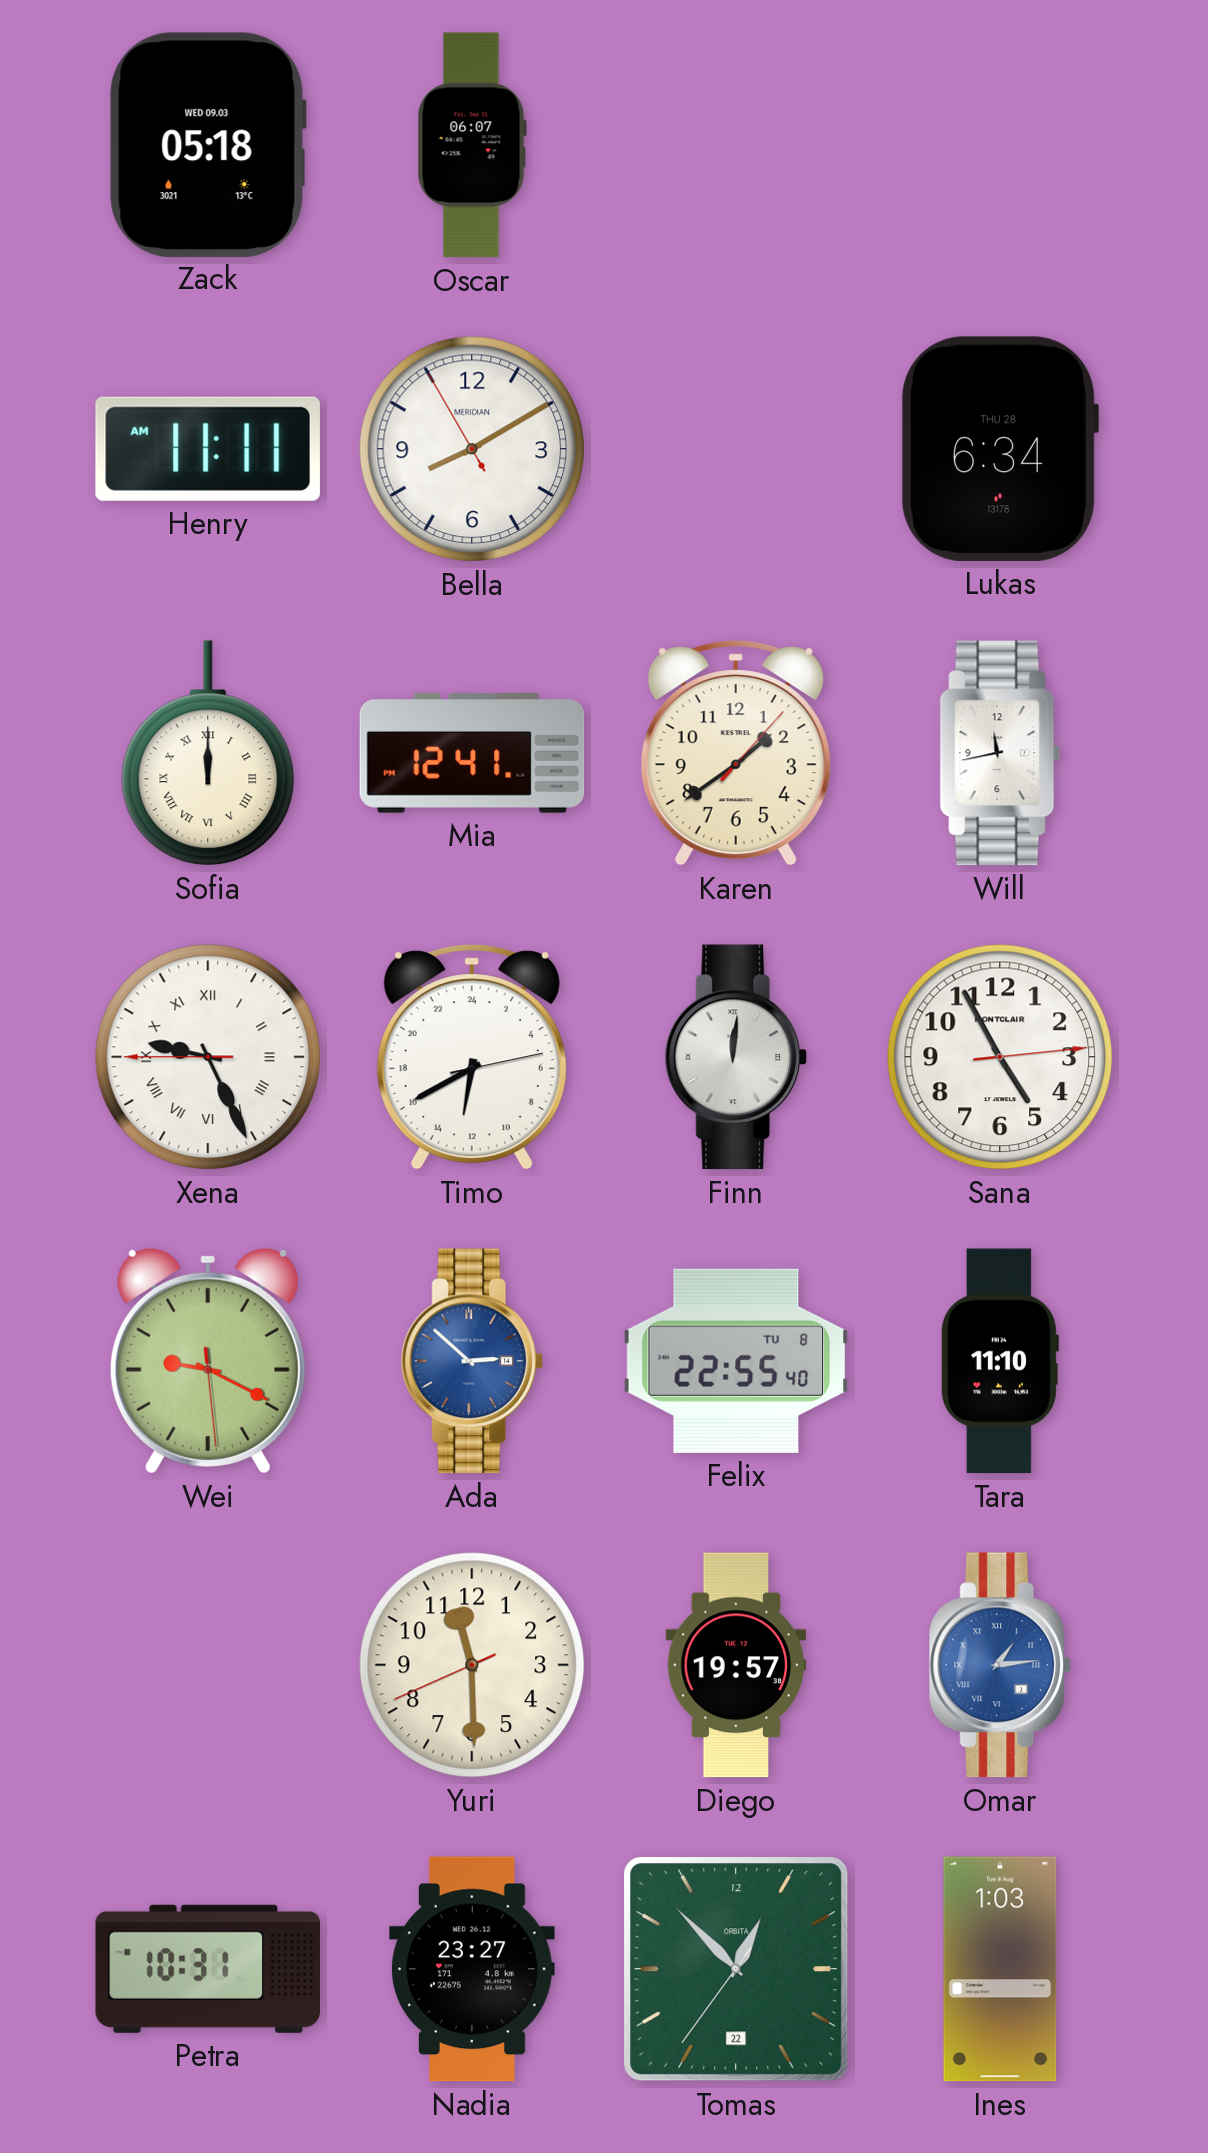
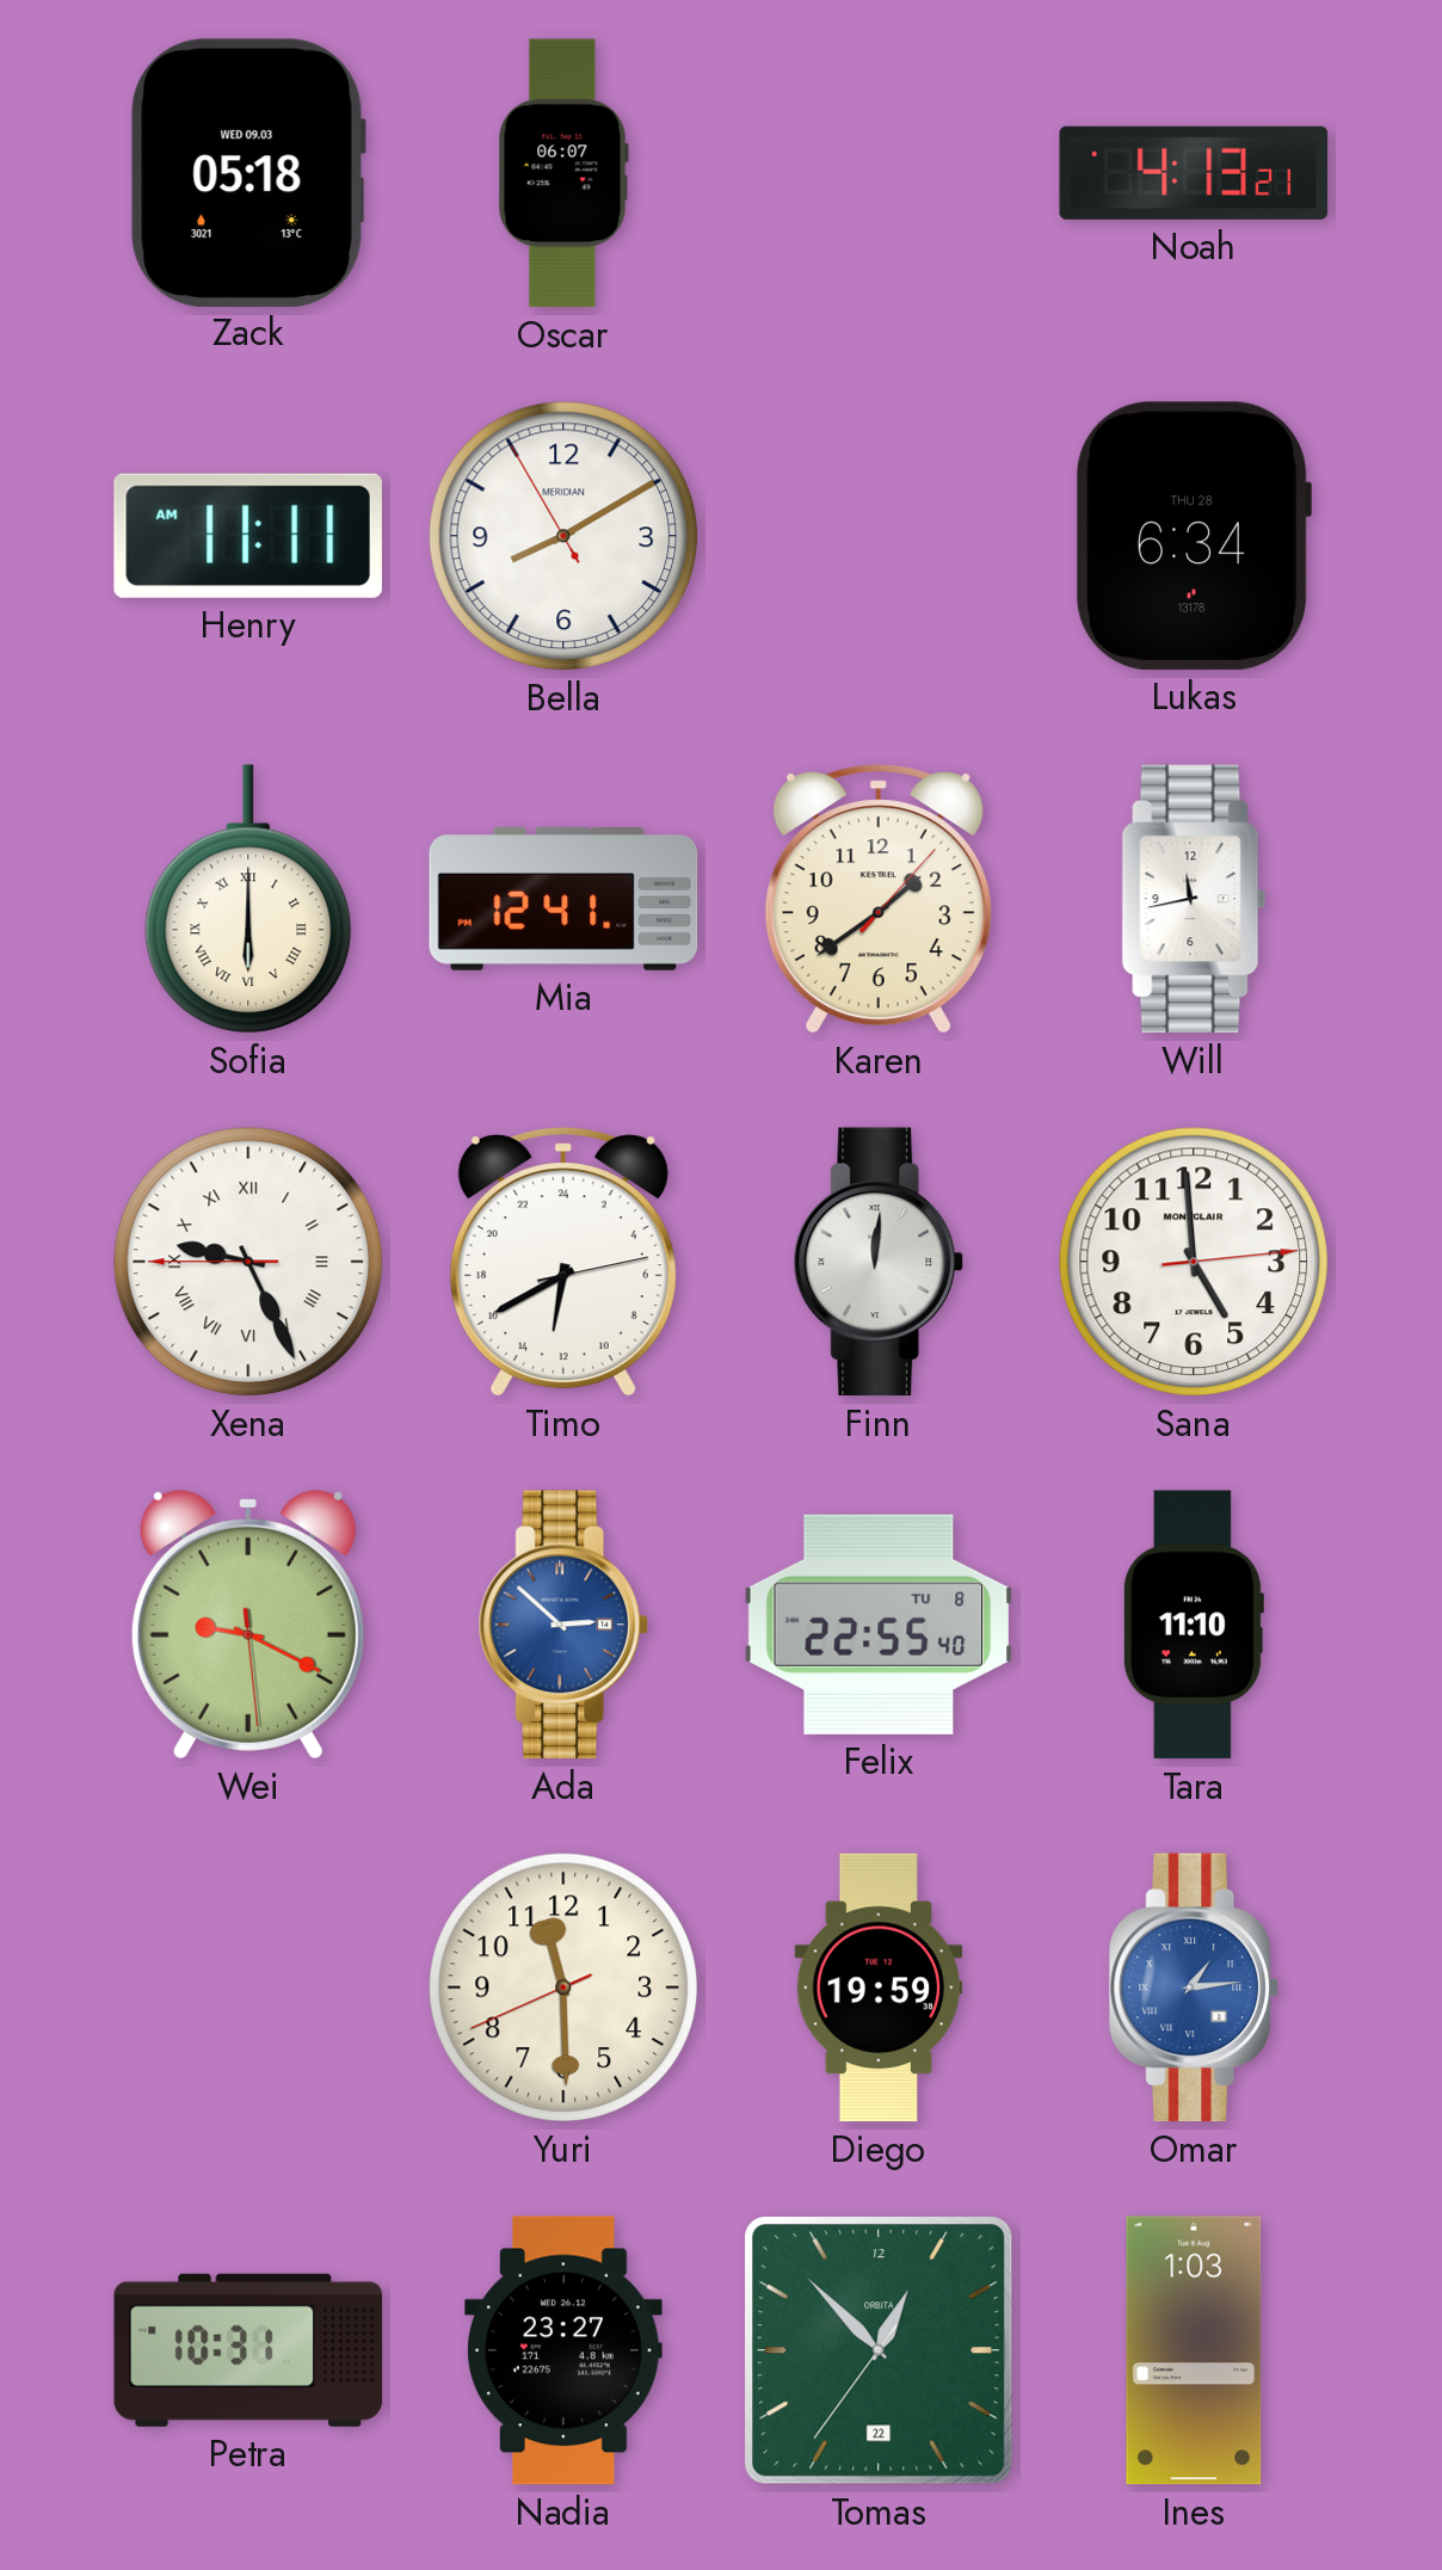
Noah: none -> 4:13
Sofia: 12:00 -> 6:00
Sana: 4:55 -> 4:59
Diego: 19:57 -> 19:59
